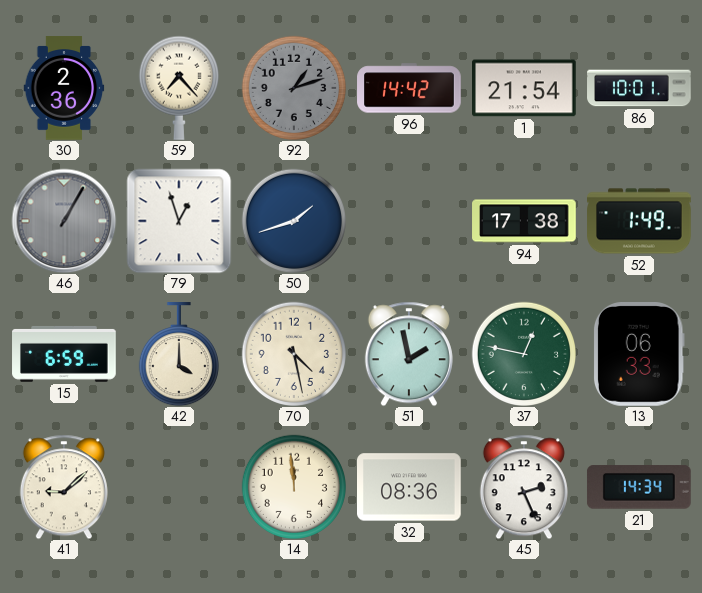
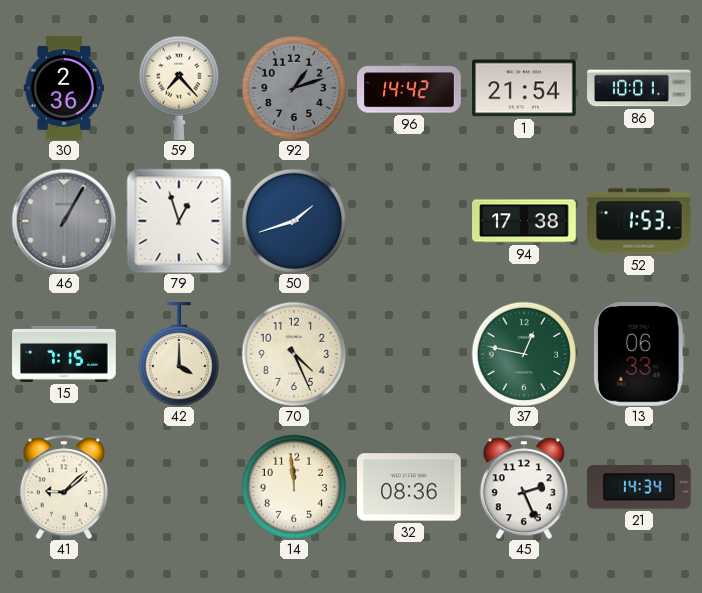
52: 1:49 -> 1:53
15: 6:59 -> 7:15
70: 4:28 -> 4:26
51: 1:58 -> none
